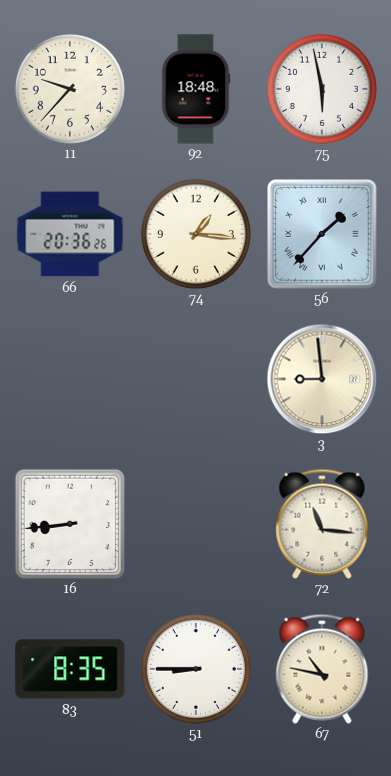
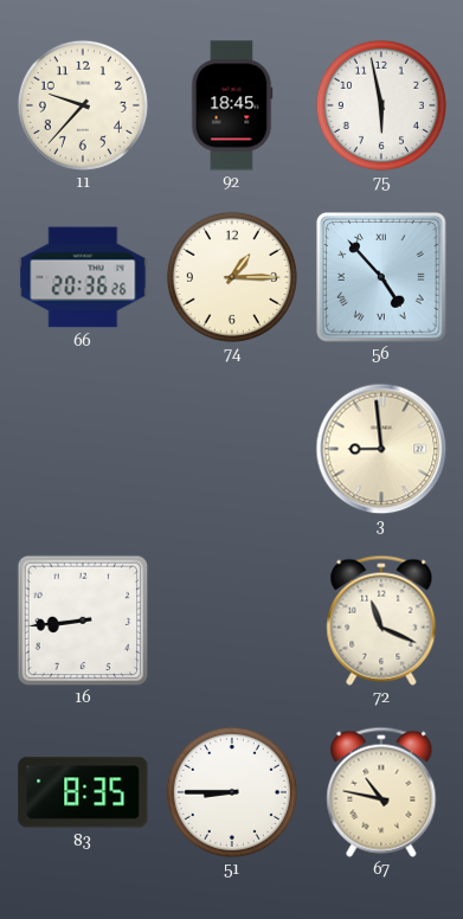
92: 18:48 -> 18:45
74: 1:16 -> 1:15
56: 1:37 -> 4:53
72: 11:16 -> 11:19
